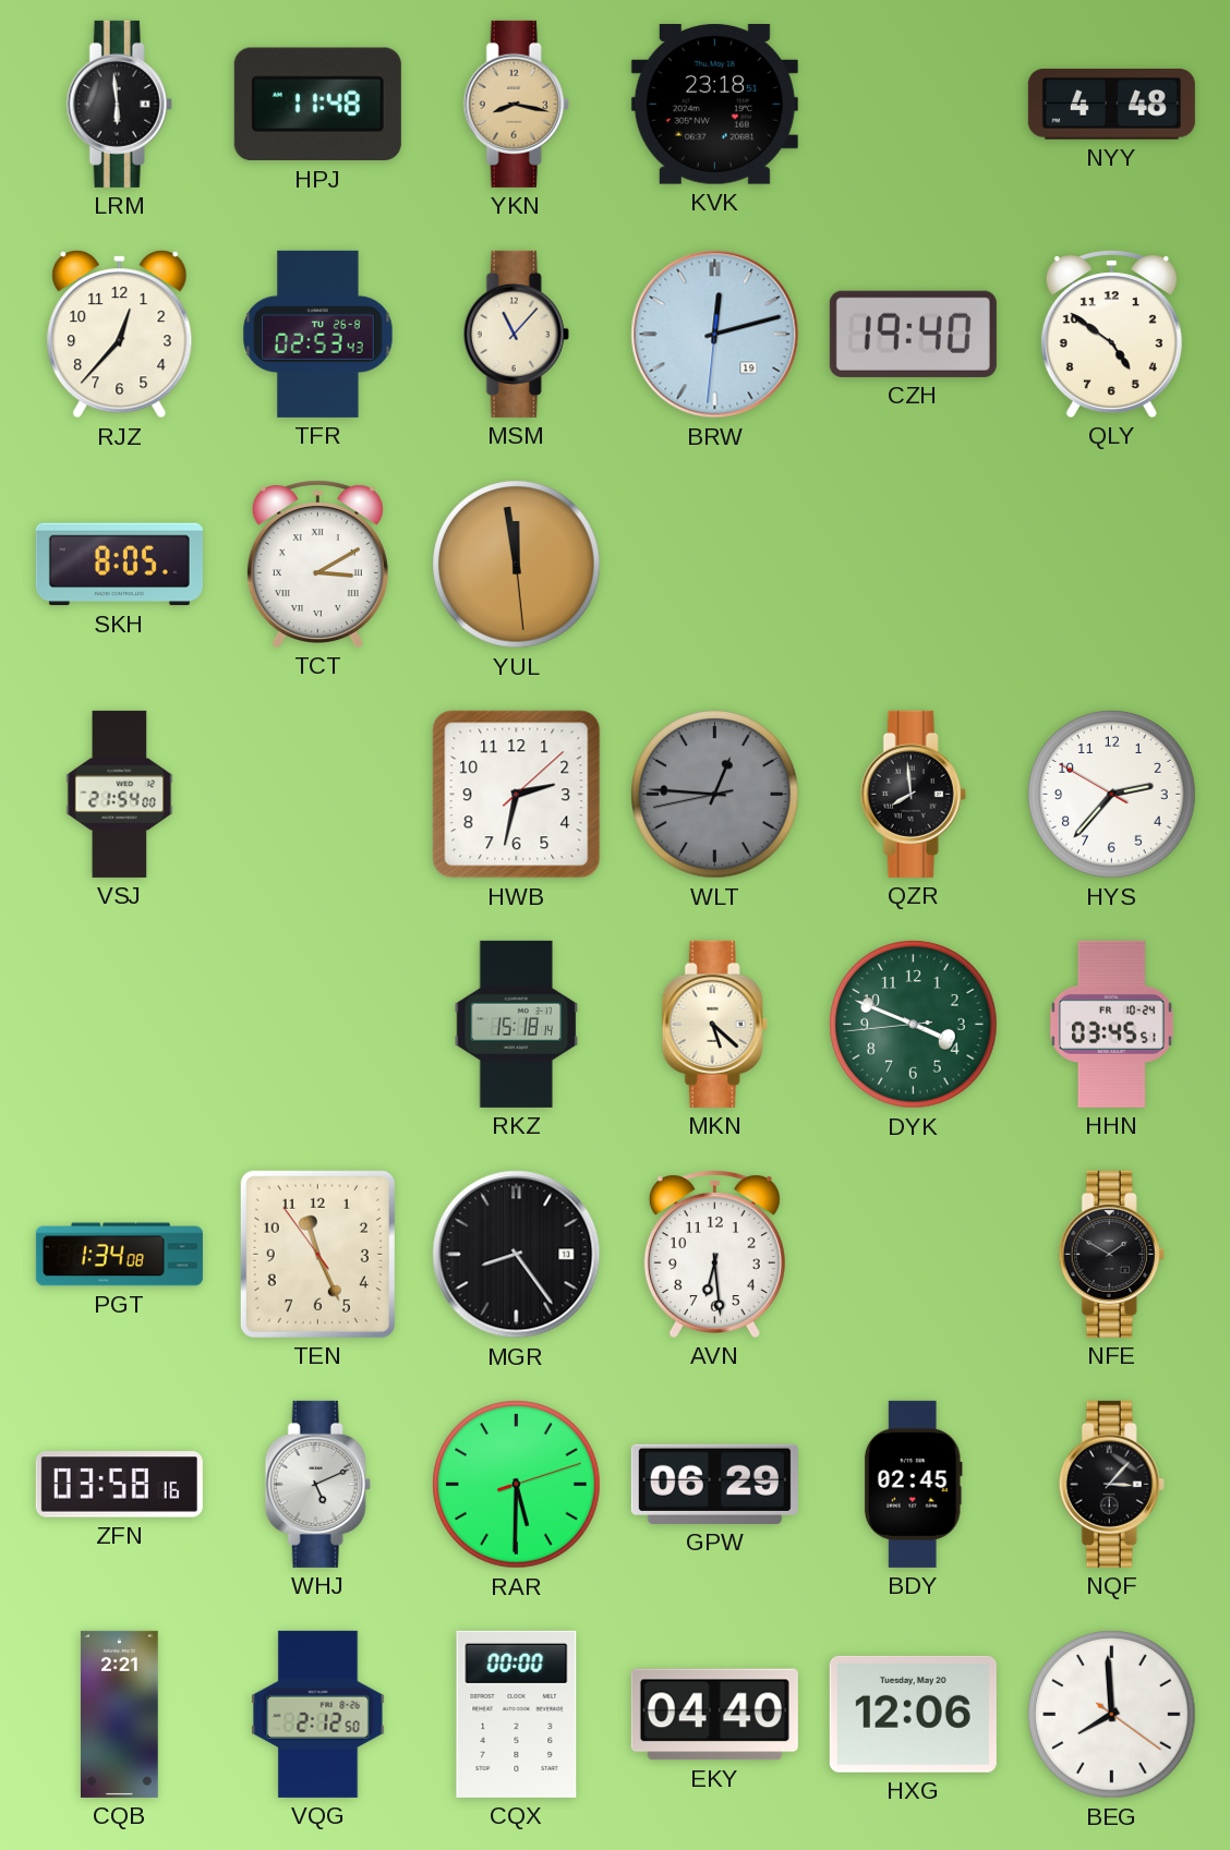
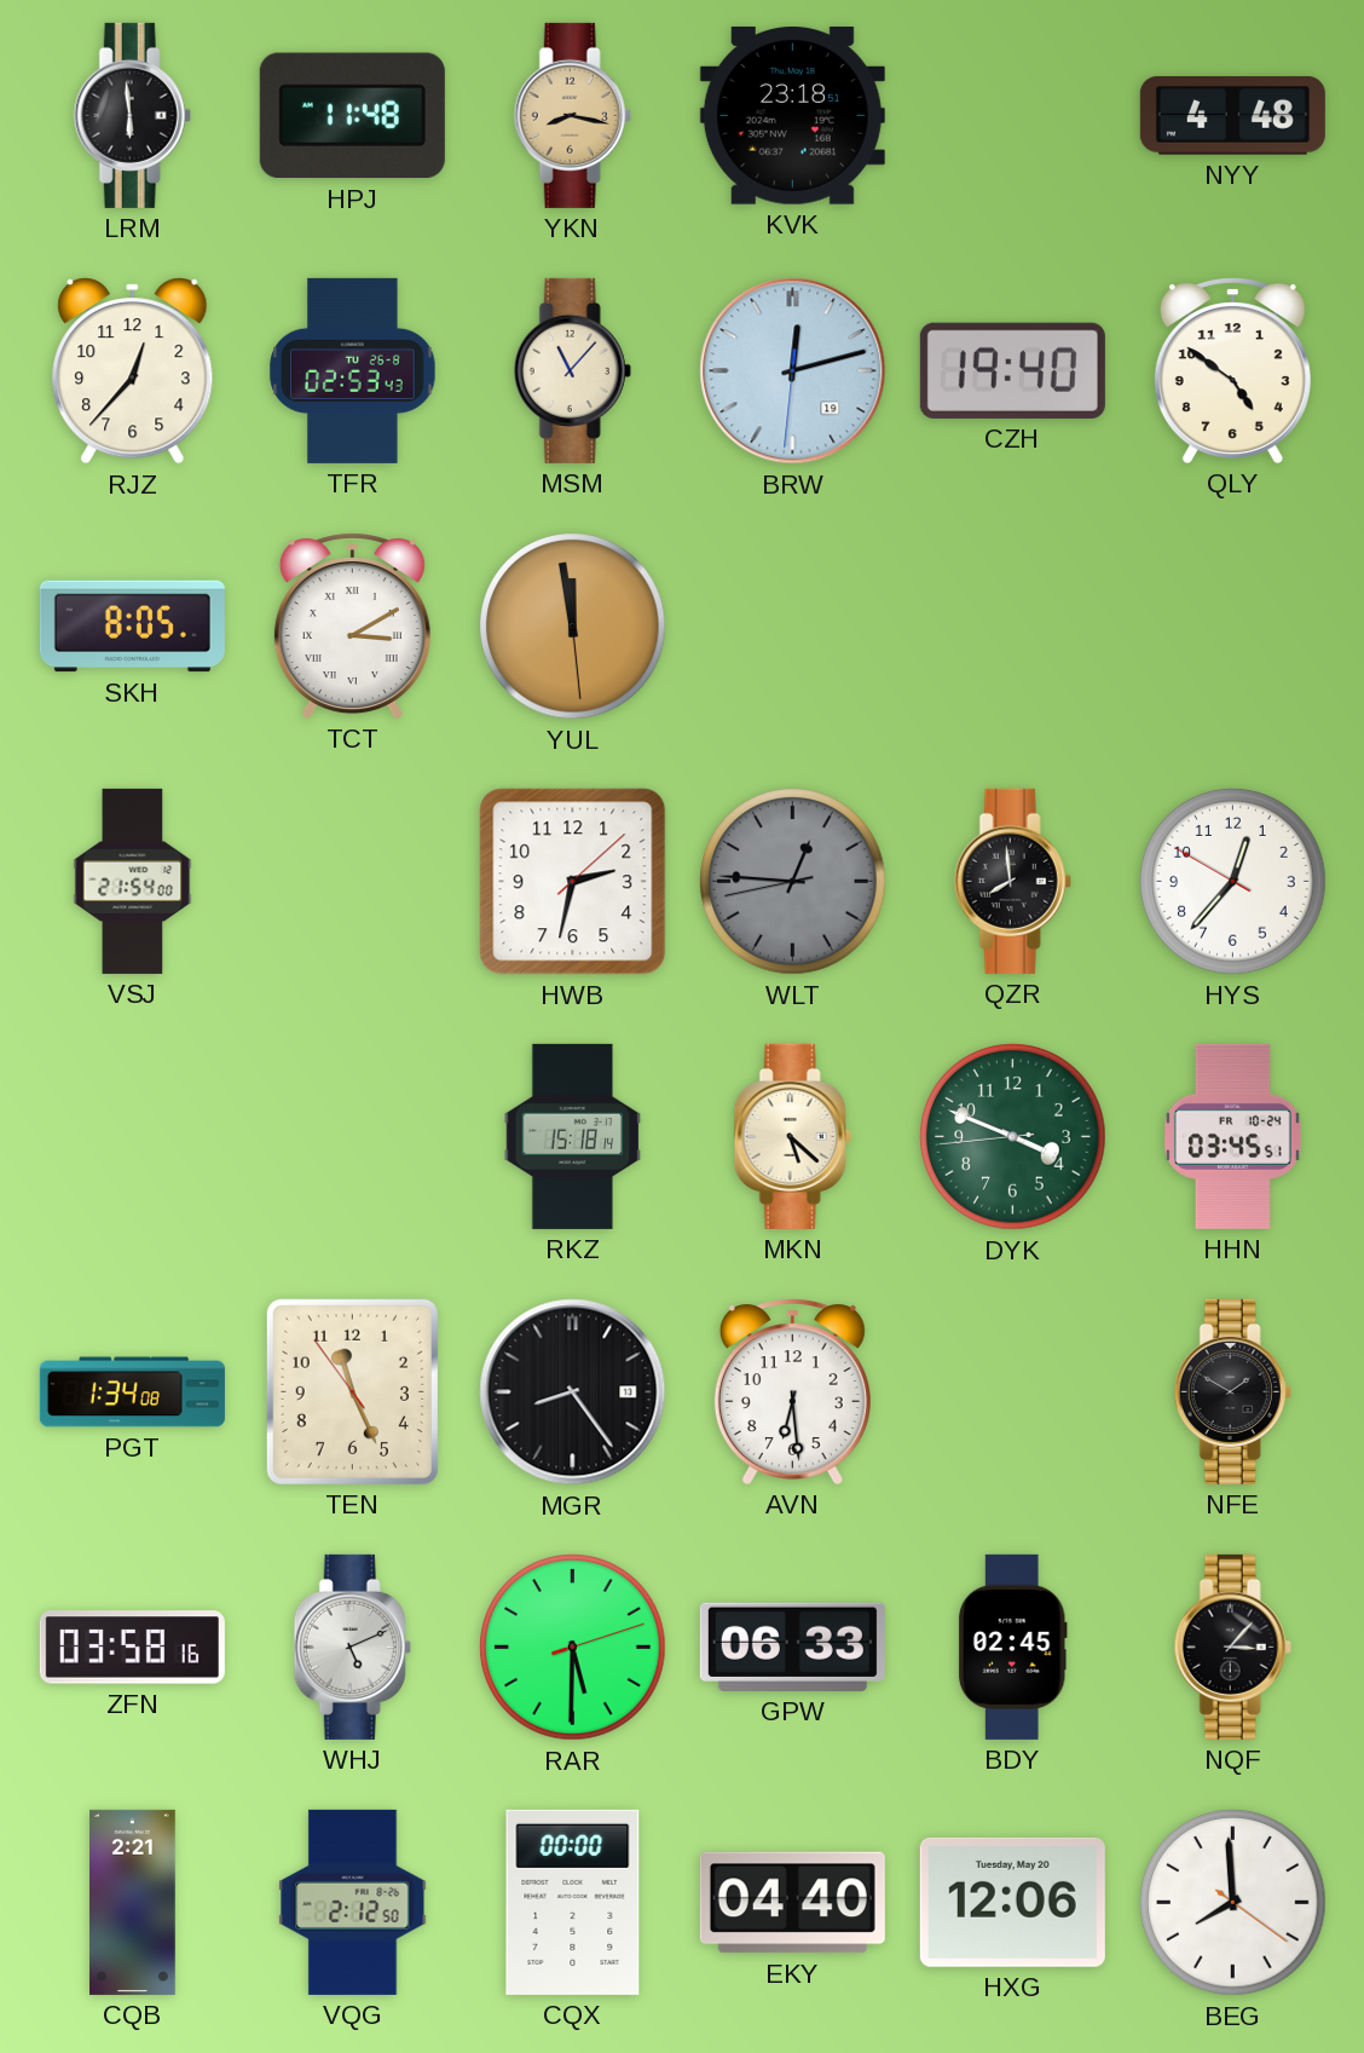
HYS: 2:36 -> 12:36
GPW: 06:29 -> 06:33
